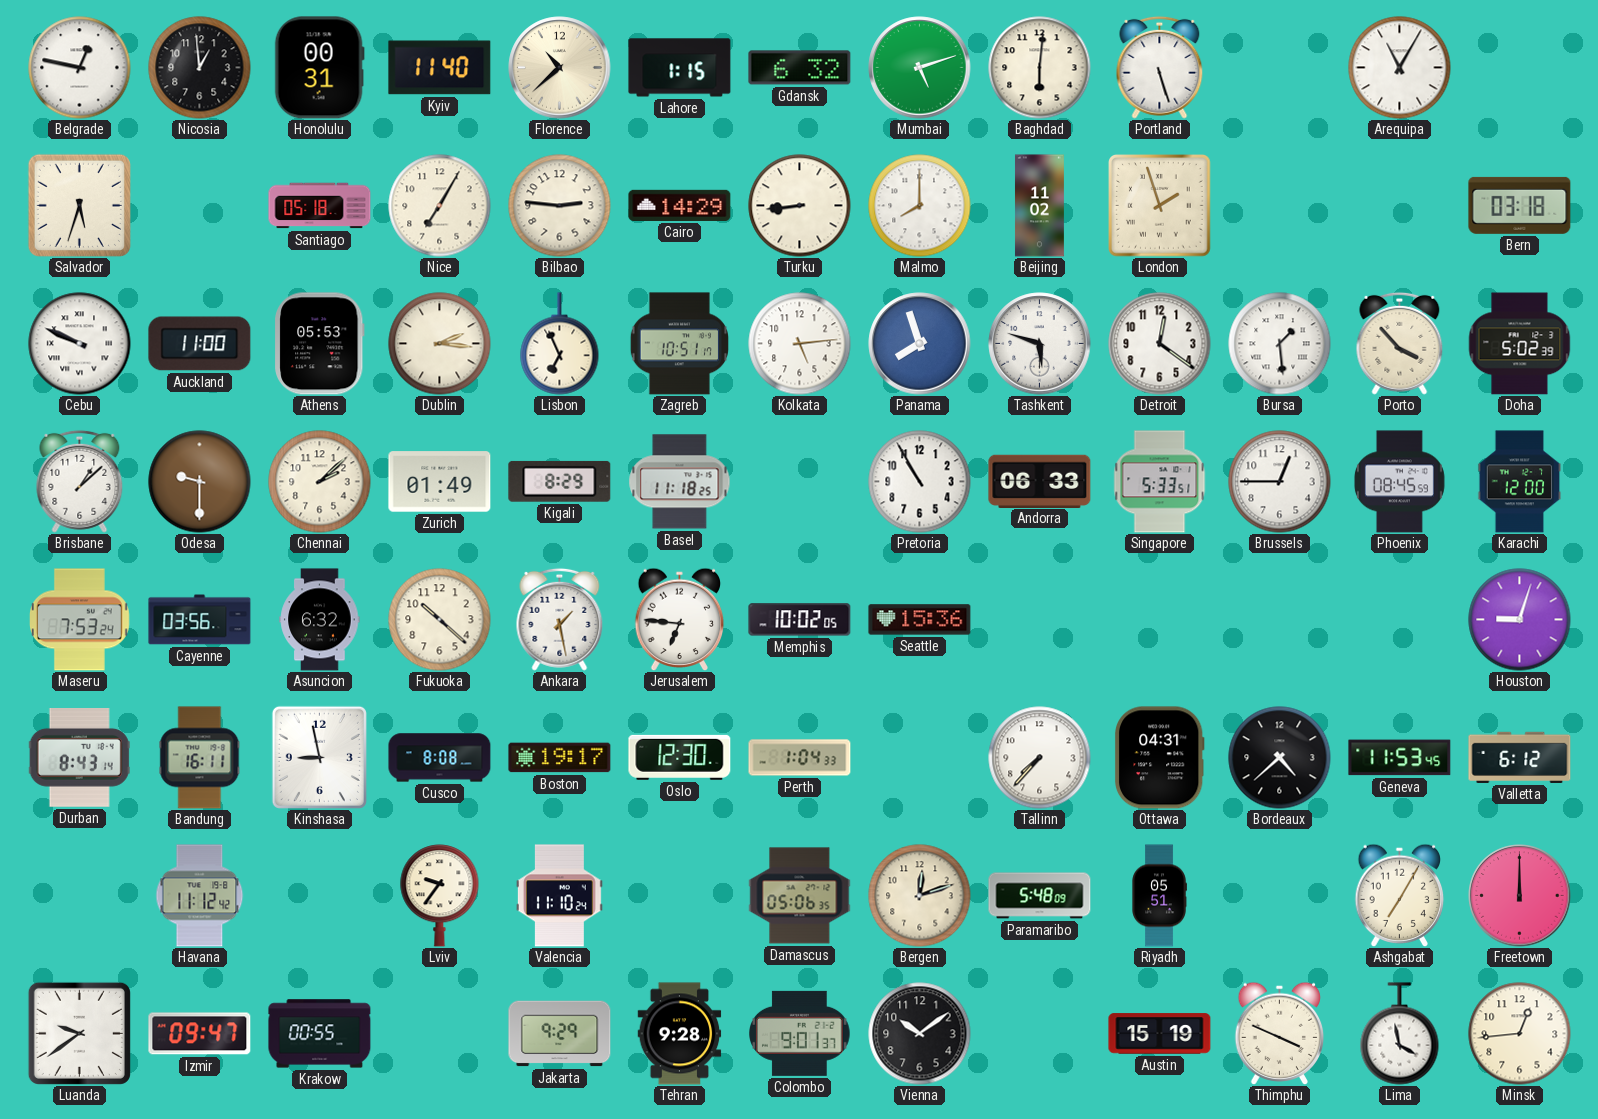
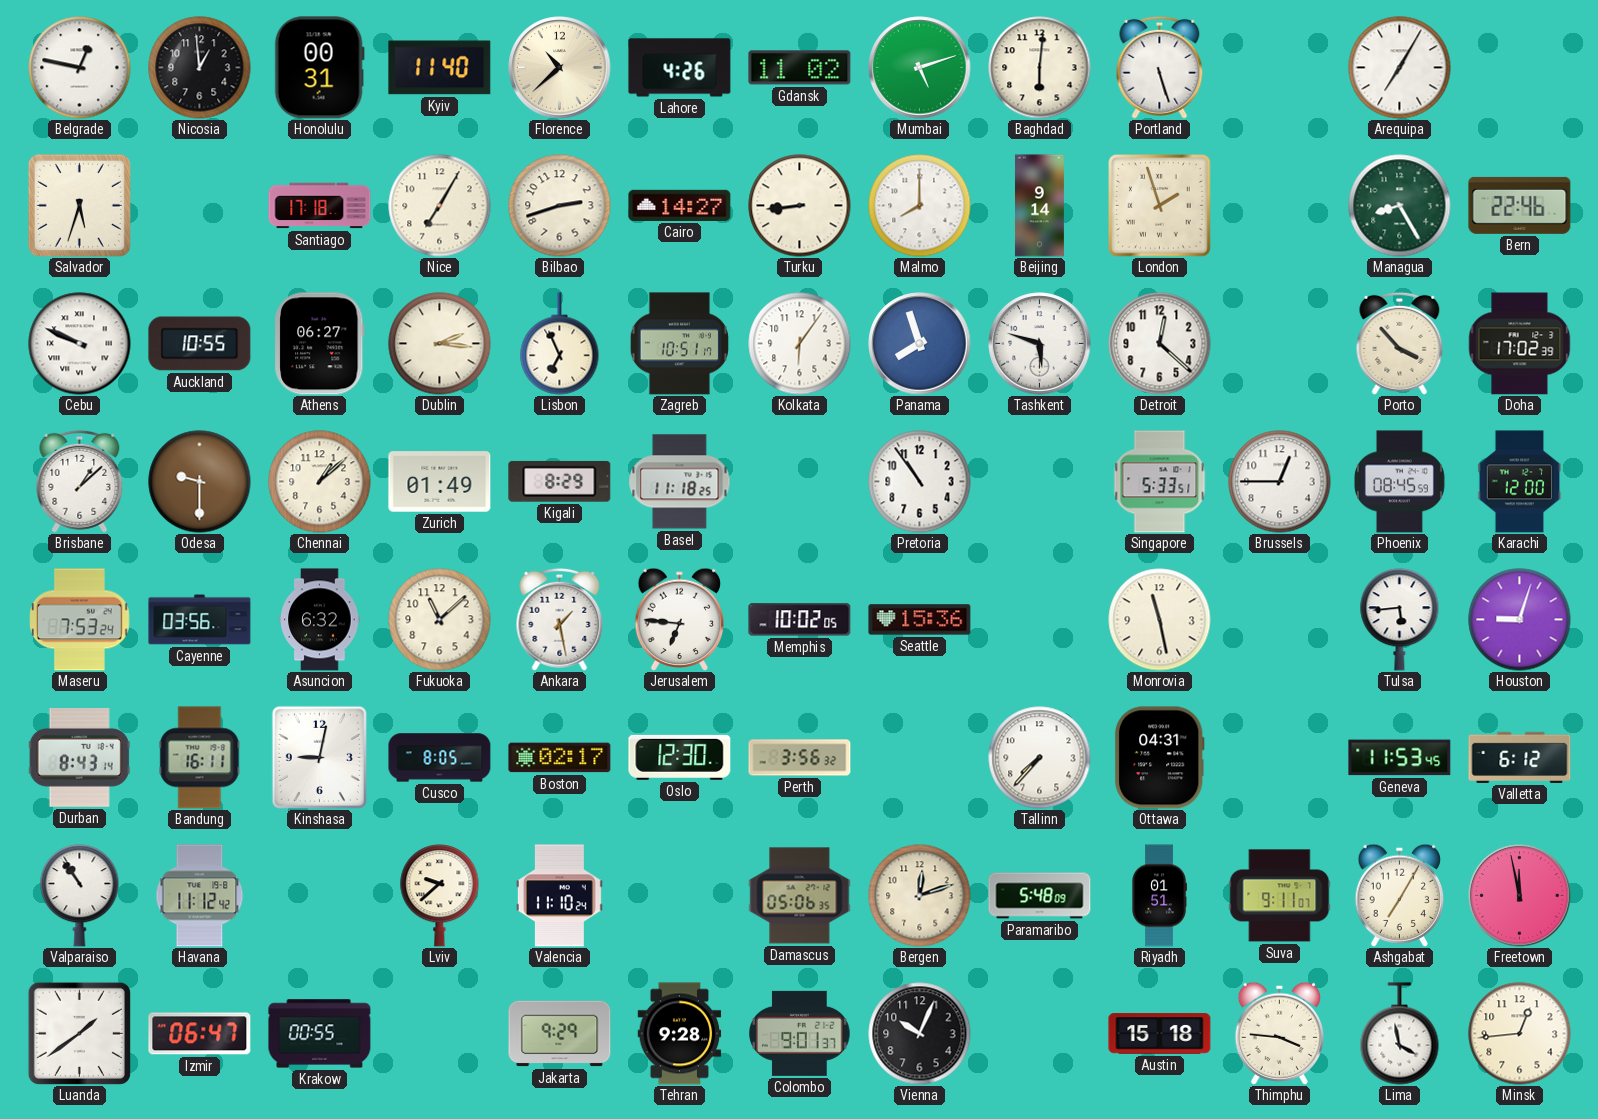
Lahore: 1:15 -> 4:26
Gdansk: 6:32 -> 11:02
Arequipa: 11:05 -> 7:05
Santiago: 05:18 -> 17:18
Bilbao: 2:46 -> 2:42
Cairo: 14:29 -> 14:27
Beijing: 11:02 -> 9:14
Managua: none -> 8:25
Bern: 03:18 -> 22:46
Auckland: 11:00 -> 10:55
Athens: 05:53 -> 06:27
Kolkata: 5:14 -> 6:06
Detroit: 12:21 -> 12:22
Bursa: 1:29 -> none
Doha: 5:02 -> 17:02
Chennai: 2:08 -> 1:08
Pretoria: 10:55 -> 10:54
Andorra: 06:33 -> none
Fukuoka: 10:22 -> 11:08
Monrovia: none -> 11:28
Tulsa: none -> 5:44
Kinshasa: 8:58 -> 9:02
Cusco: 8:08 -> 8:05
Boston: 19:17 -> 02:17
Perth: 1:04 -> 3:56
Bordeaux: 4:38 -> none
Valparaiso: none -> 10:54
Lviv: 9:36 -> 9:38
Riyadh: 05:51 -> 01:51
Suva: none -> 9:11
Freetown: 12:00 -> 11:58
Luanda: 9:39 -> 1:39
Izmir: 09:47 -> 06:47
Vienna: 10:09 -> 10:04
Austin: 15:19 -> 15:18
Thimphu: 3:49 -> 3:46
